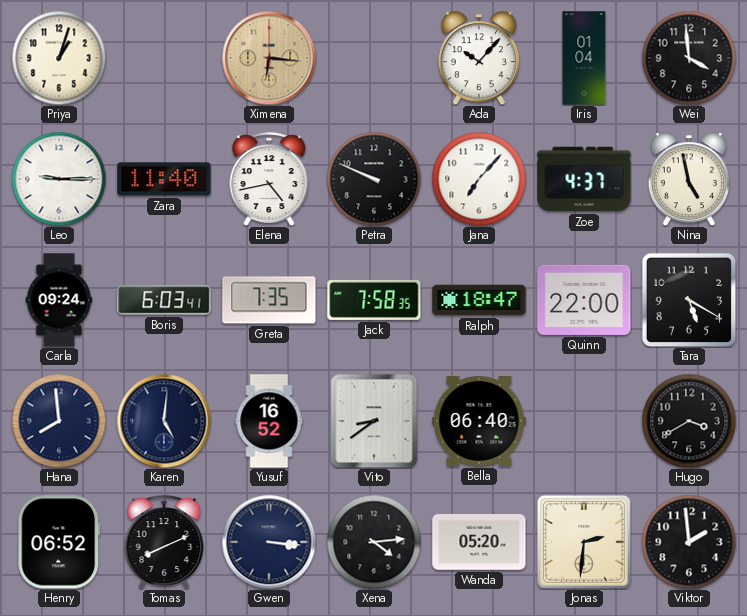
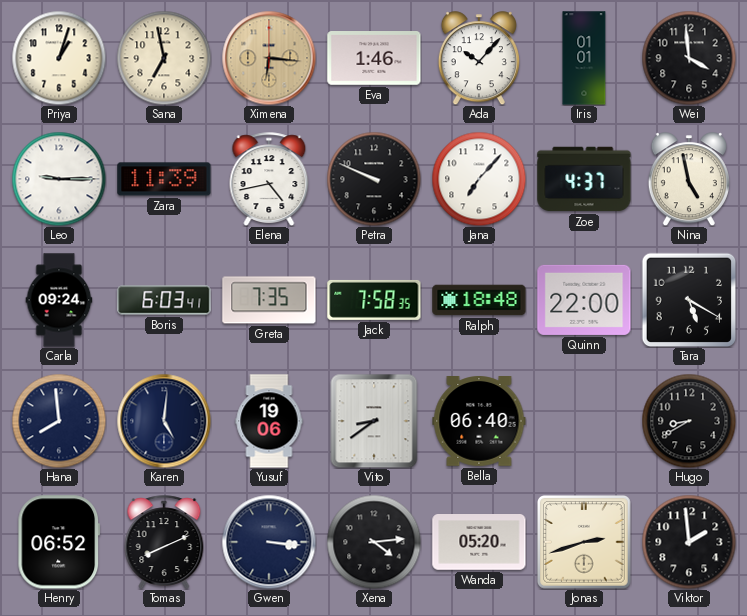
Sana: none -> 6:58
Eva: none -> 1:46
Iris: 01:04 -> 01:01
Zara: 11:40 -> 11:39
Ralph: 18:47 -> 18:48
Yusuf: 16:52 -> 19:06
Hugo: 3:40 -> 8:40
Jonas: 2:31 -> 2:42
